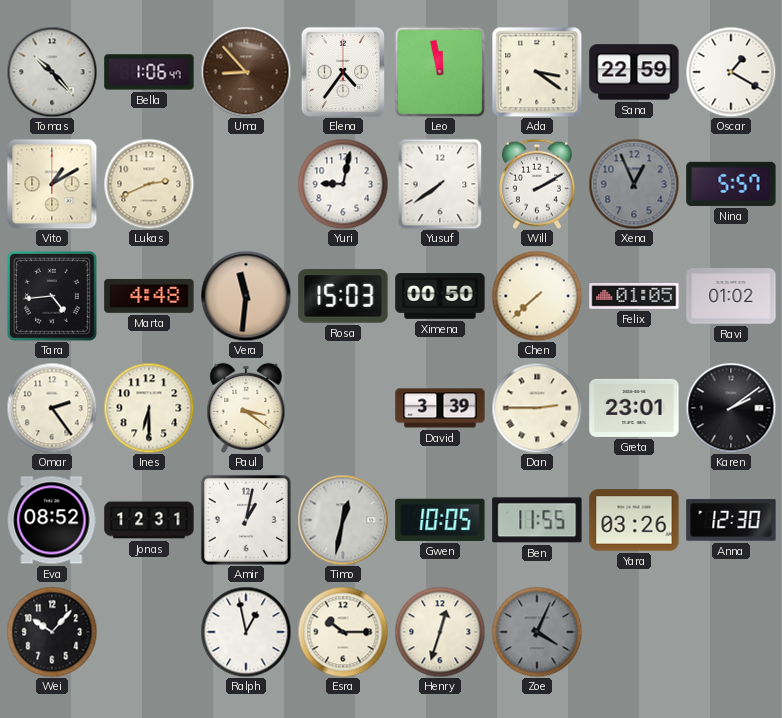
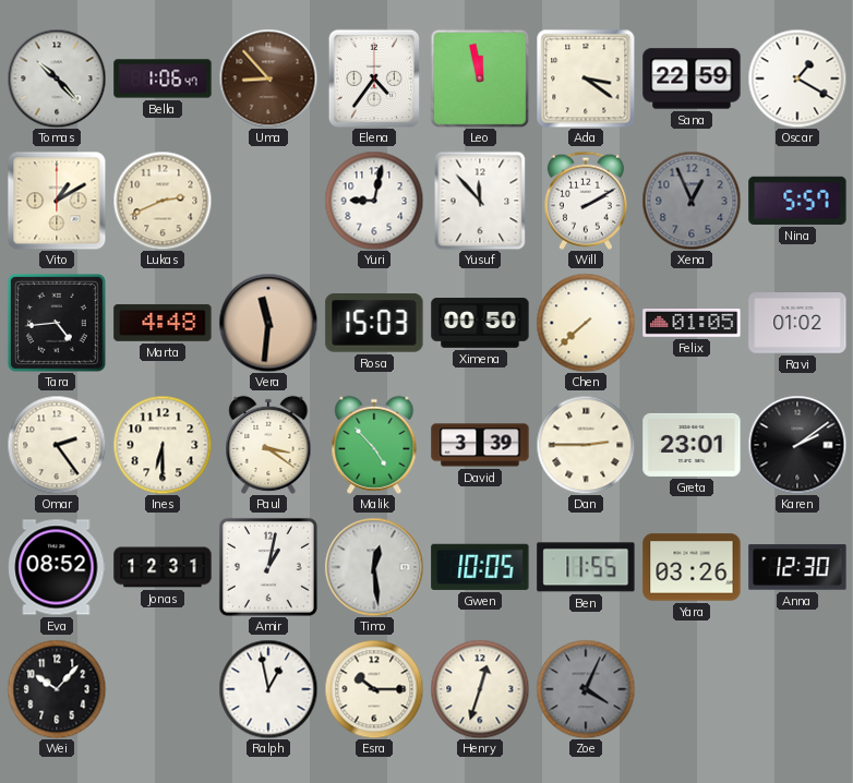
Yusuf: 7:39 -> 11:53
Malik: none -> 4:53
Timo: 12:32 -> 12:29
